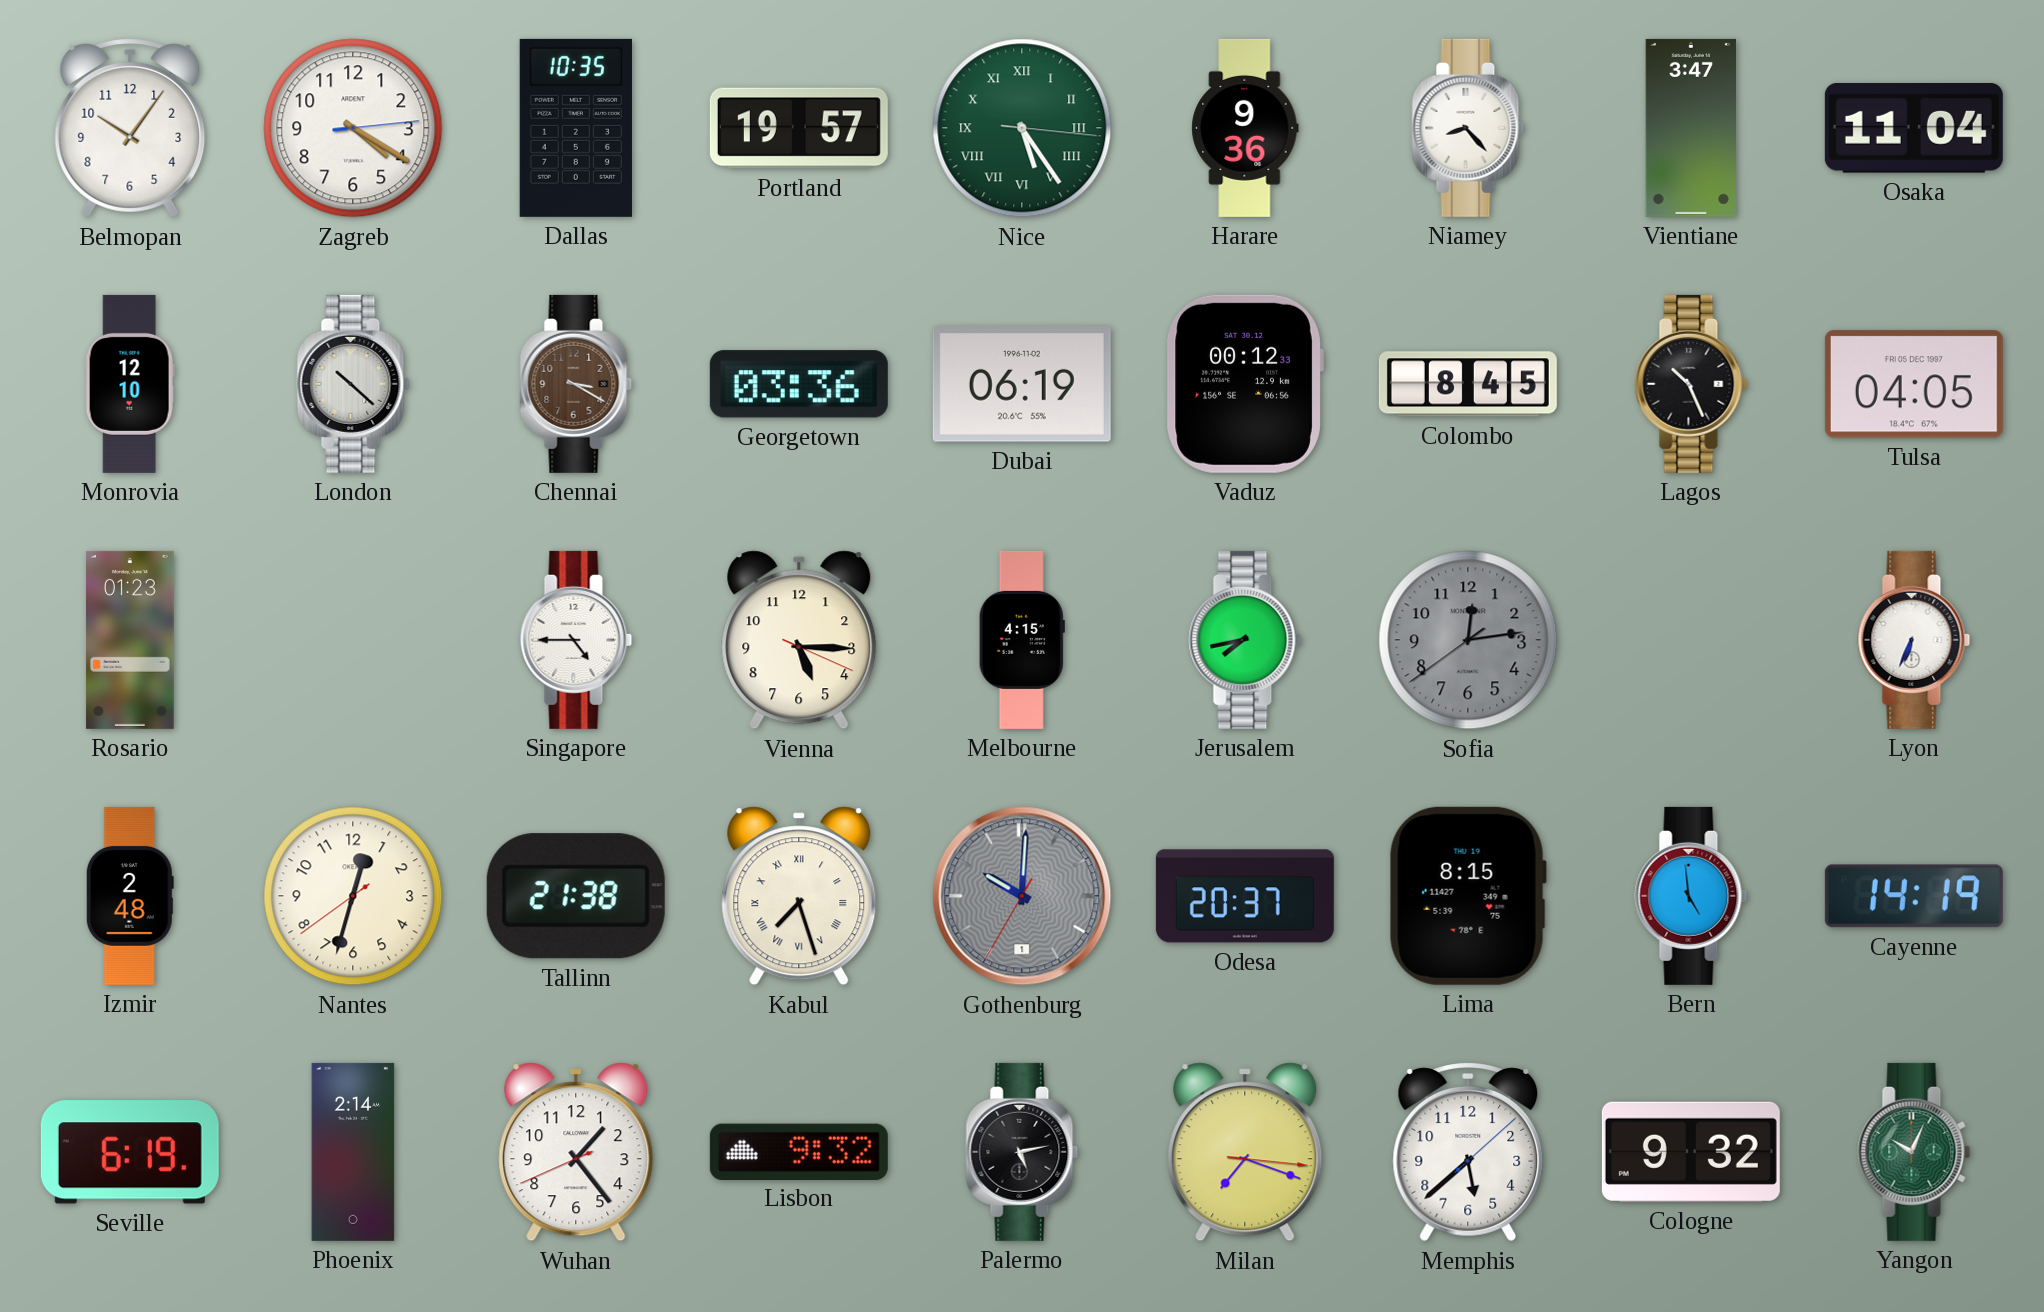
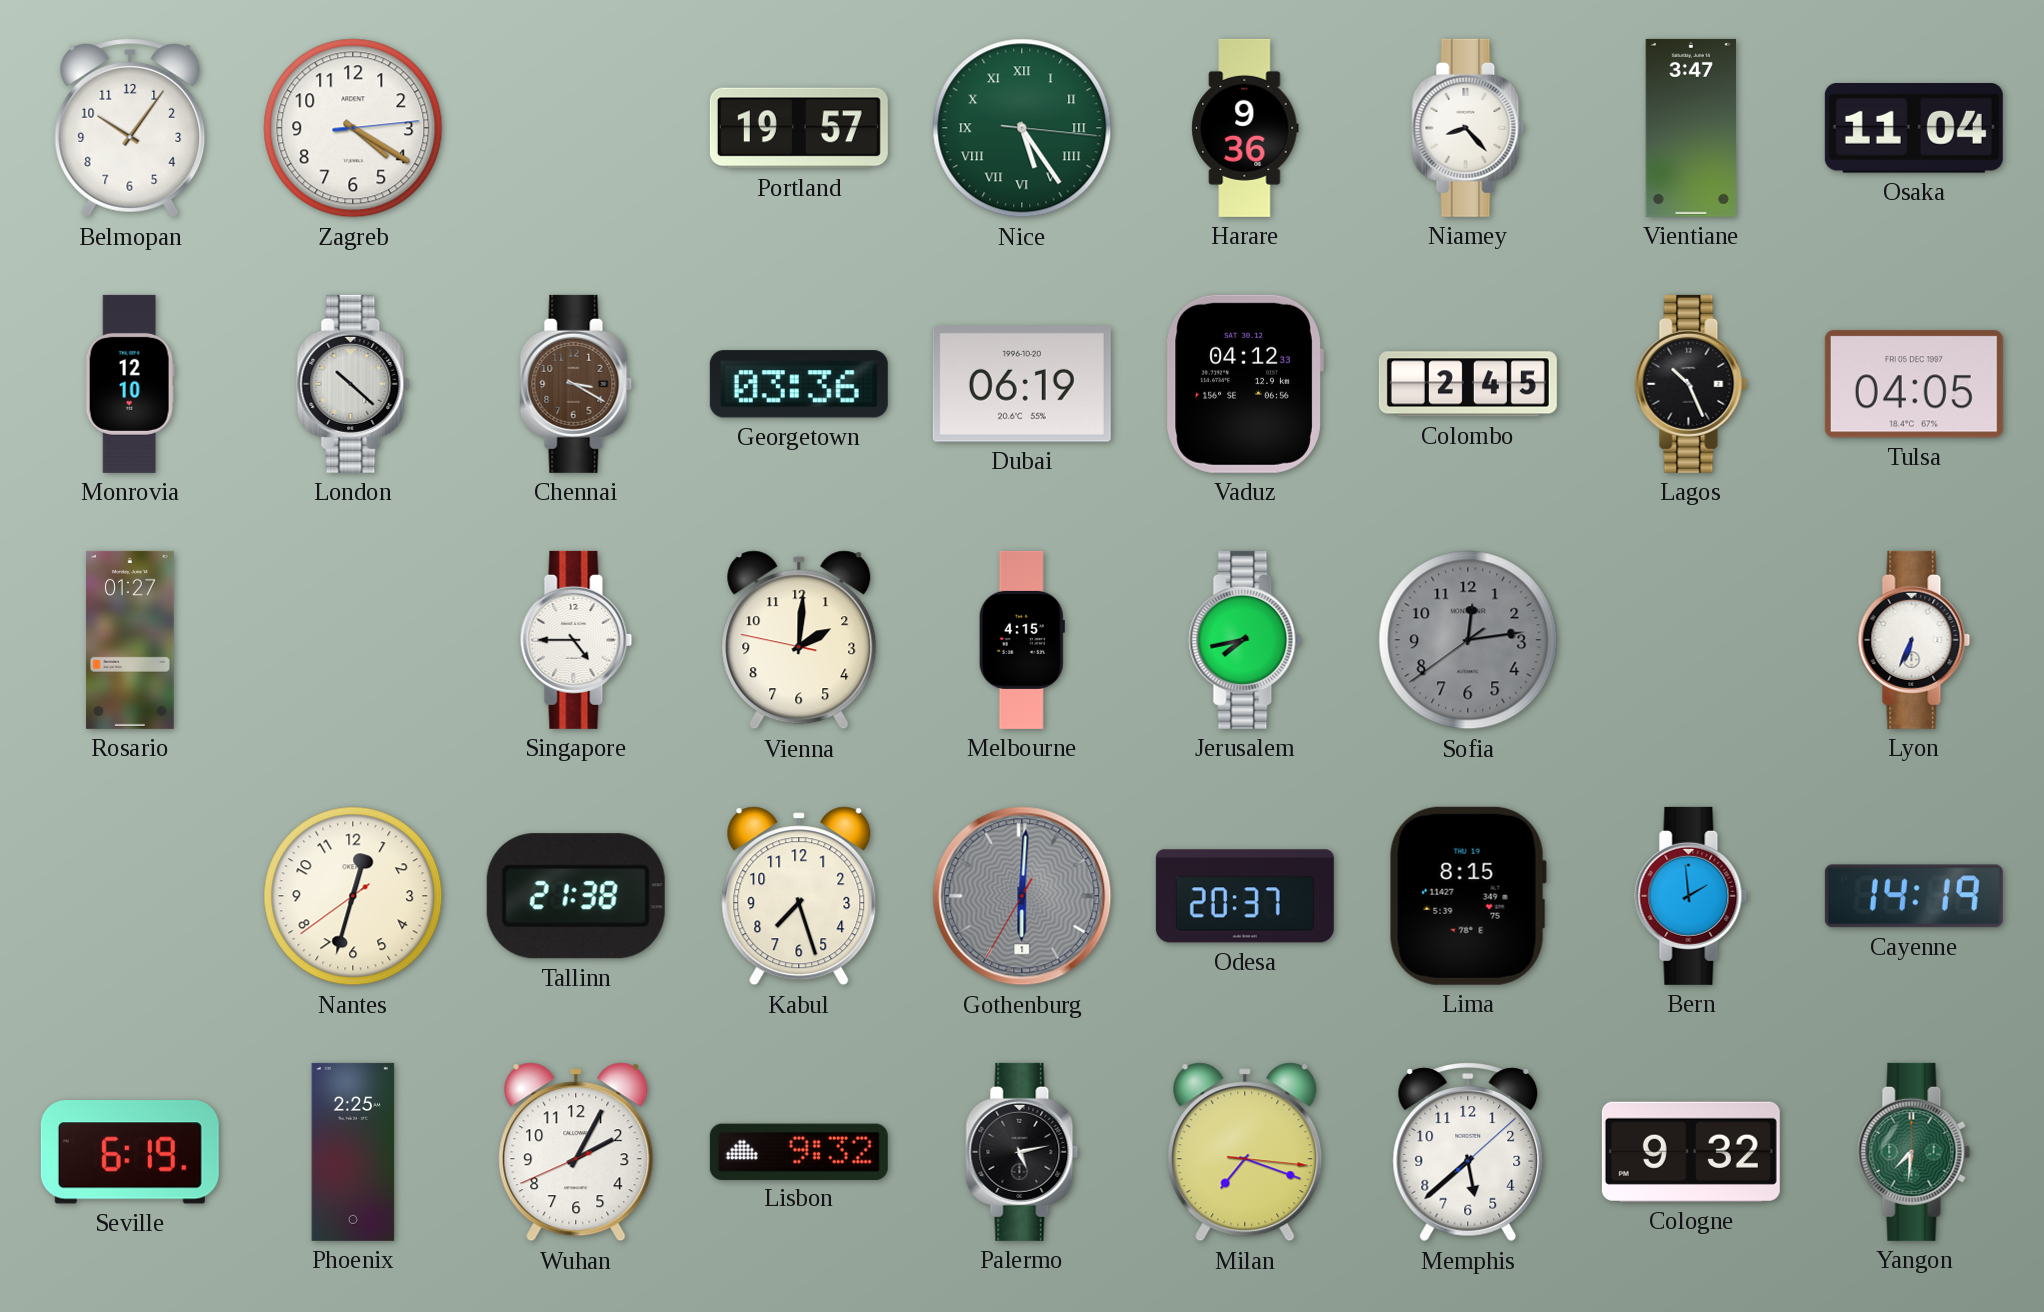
Dallas: 10:35 -> none
Dubai date: 1996-11-02 -> 1996-10-20
Vaduz: 00:12 -> 04:12
Colombo: 8:45 -> 2:45
Rosario: 01:23 -> 01:27
Vienna: 5:15 -> 2:00
Izmir: 2:48 -> none
Kabul numerals: Roman -> Arabic
Gothenburg: 10:00 -> 6:00
Bern: 4:59 -> 1:59
Phoenix: 2:14 -> 2:25
Wuhan: 1:23 -> 2:04
Yangon: 10:04 -> 7:31
